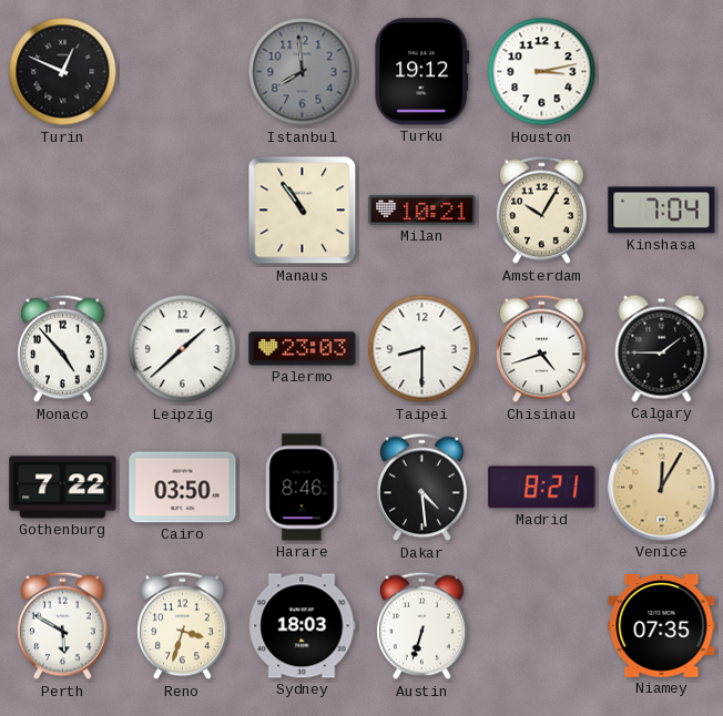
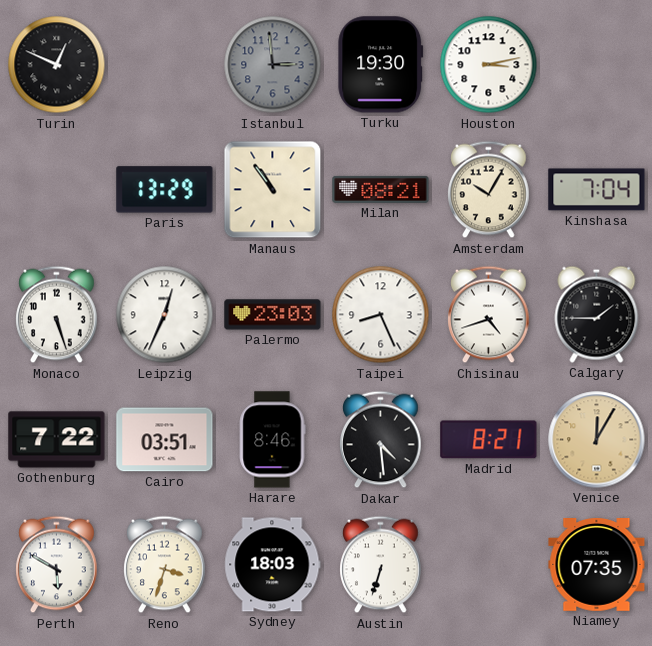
Istanbul: 7:59 -> 2:59
Turku: 19:12 -> 19:30
Paris: none -> 13:29
Milan: 10:21 -> 08:21
Monaco: 4:53 -> 5:27
Leipzig: 1:38 -> 12:34
Taipei: 8:30 -> 8:26
Cairo: 03:50 -> 03:51
